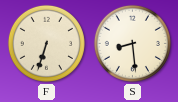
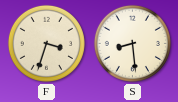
F: 6:33 -> 3:33
